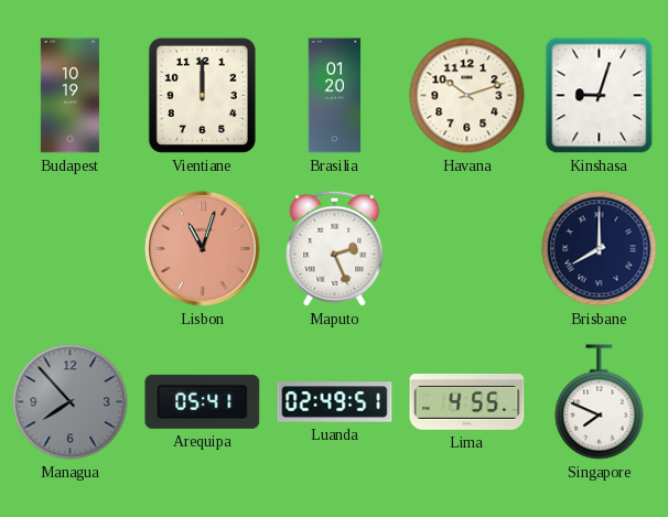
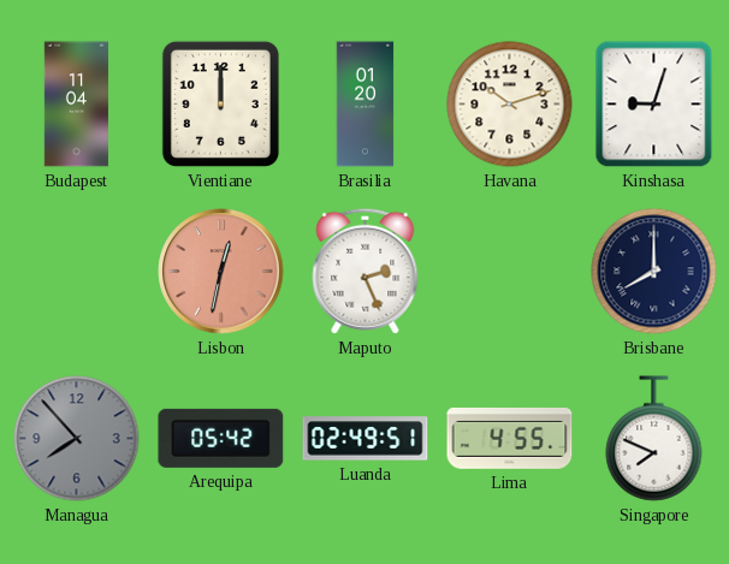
Budapest: 10:19 -> 11:04
Lisbon: 11:03 -> 12:32
Arequipa: 05:41 -> 05:42
